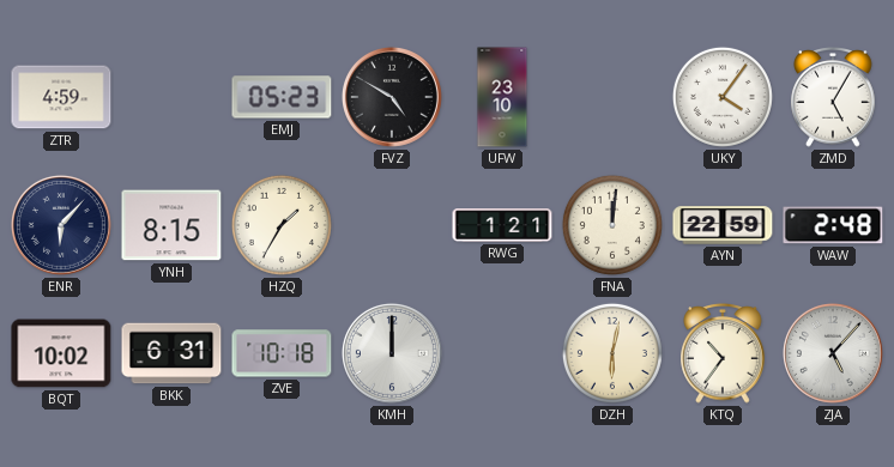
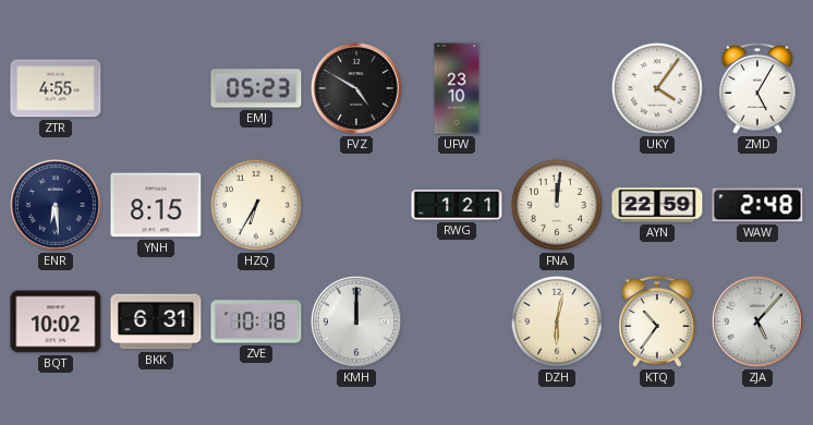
ZTR: 4:59 -> 4:55
ENR: 6:07 -> 6:29
HZQ: 1:35 -> 6:35
